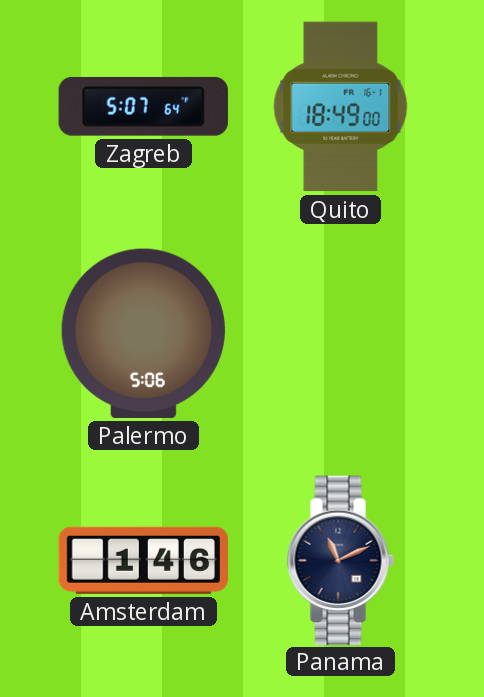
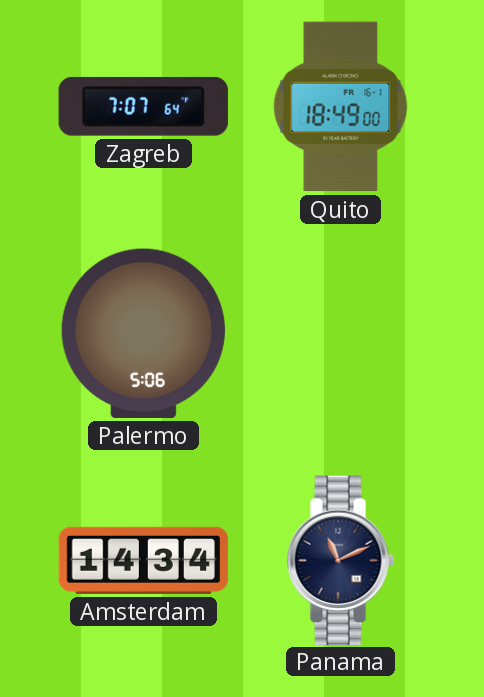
Zagreb: 5:07 -> 7:07
Amsterdam: 1:46 -> 14:34
